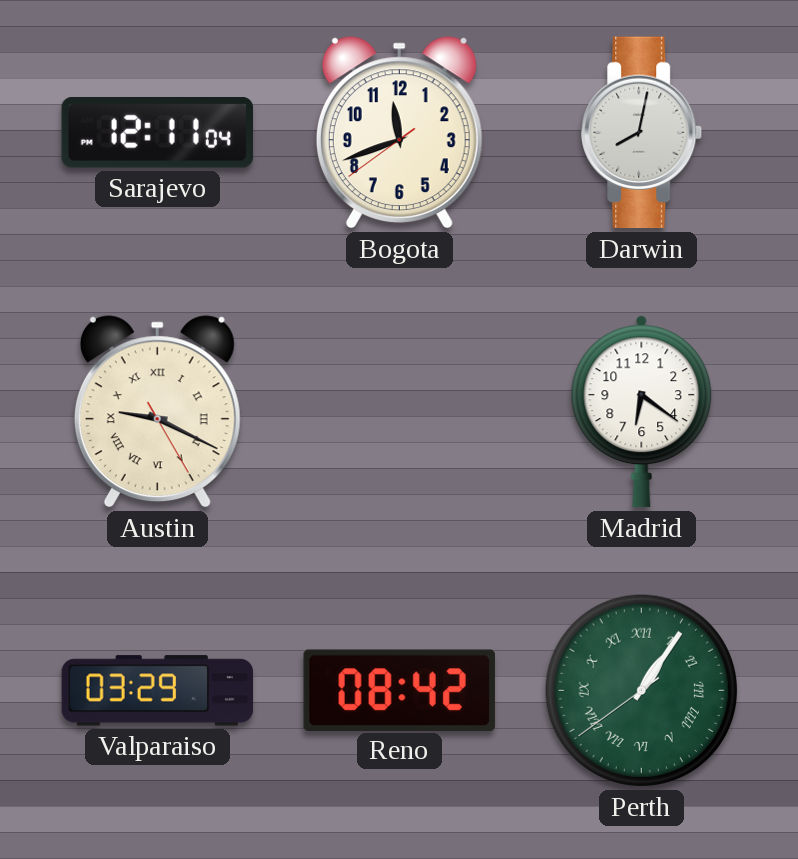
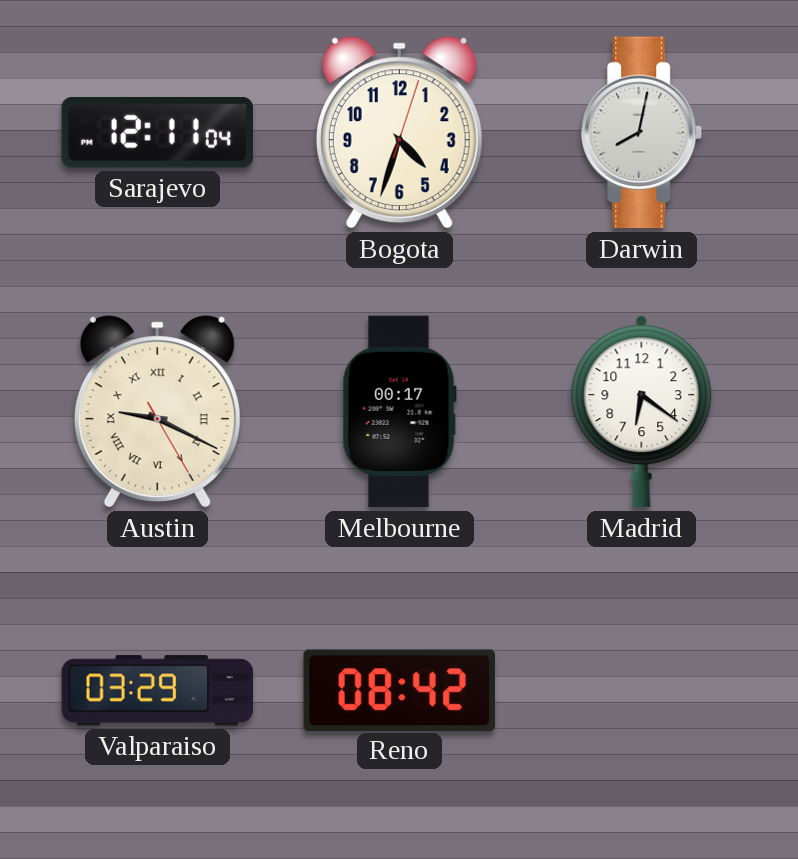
Bogota: 11:41 -> 4:33
Melbourne: none -> 00:17
Perth: 1:05 -> none
